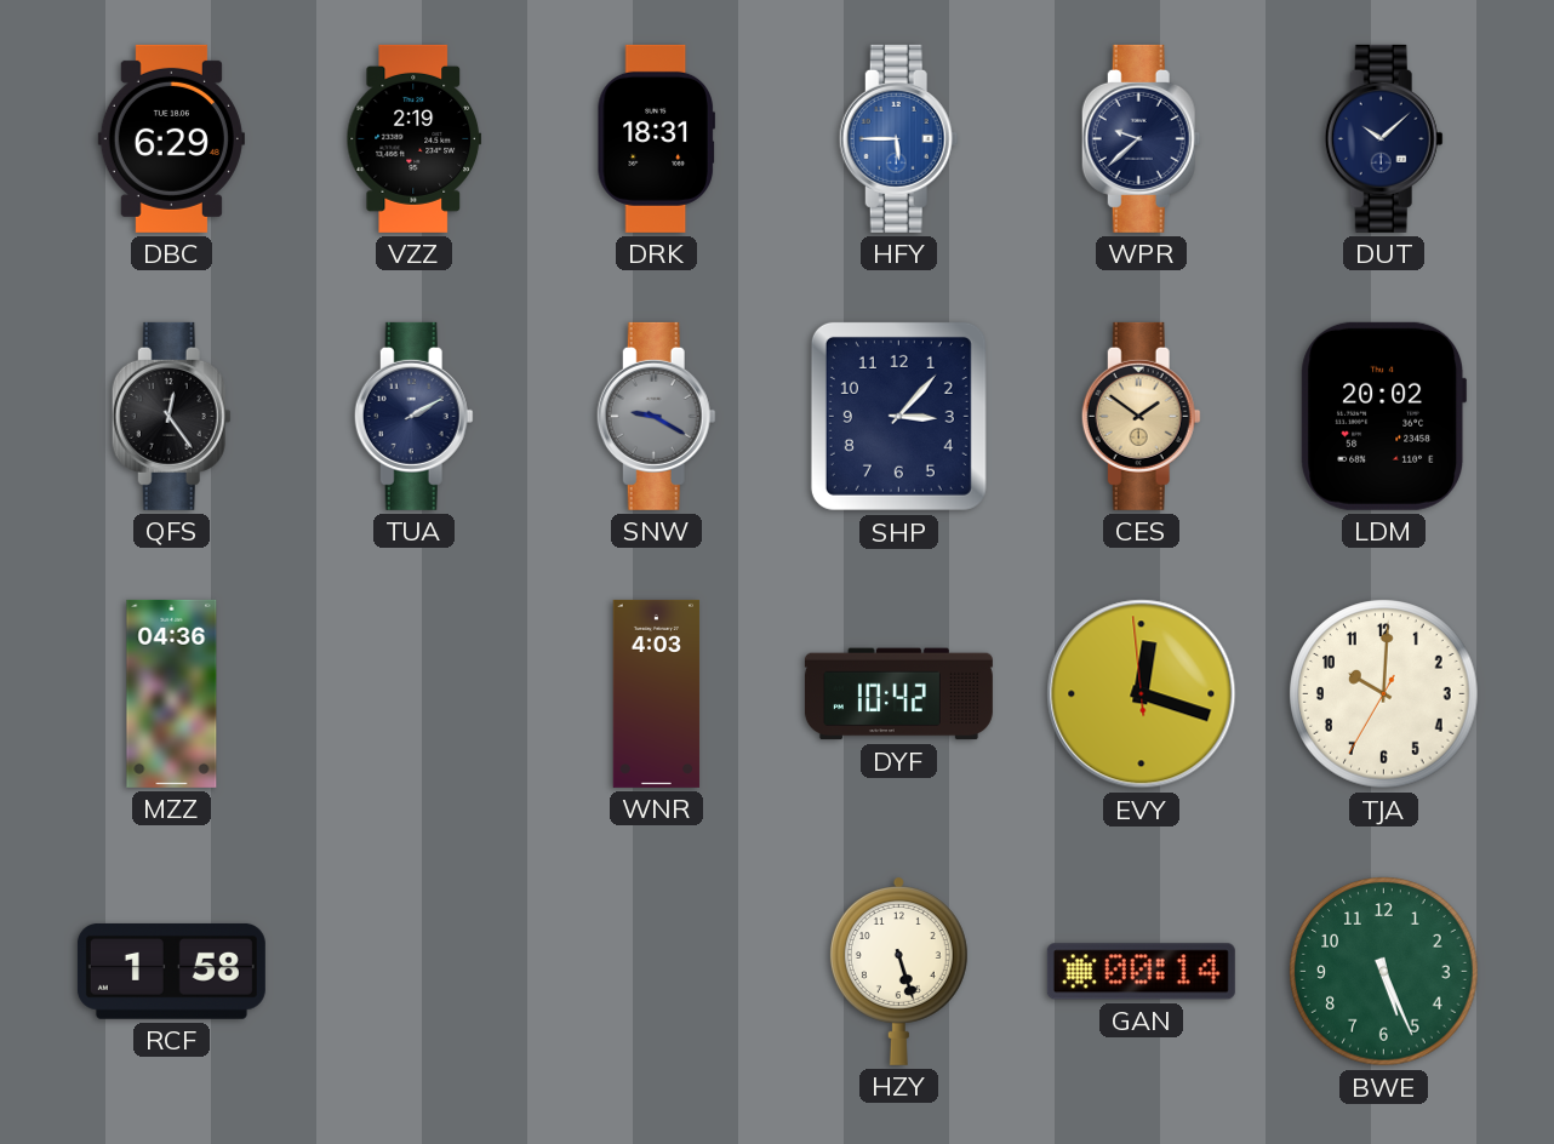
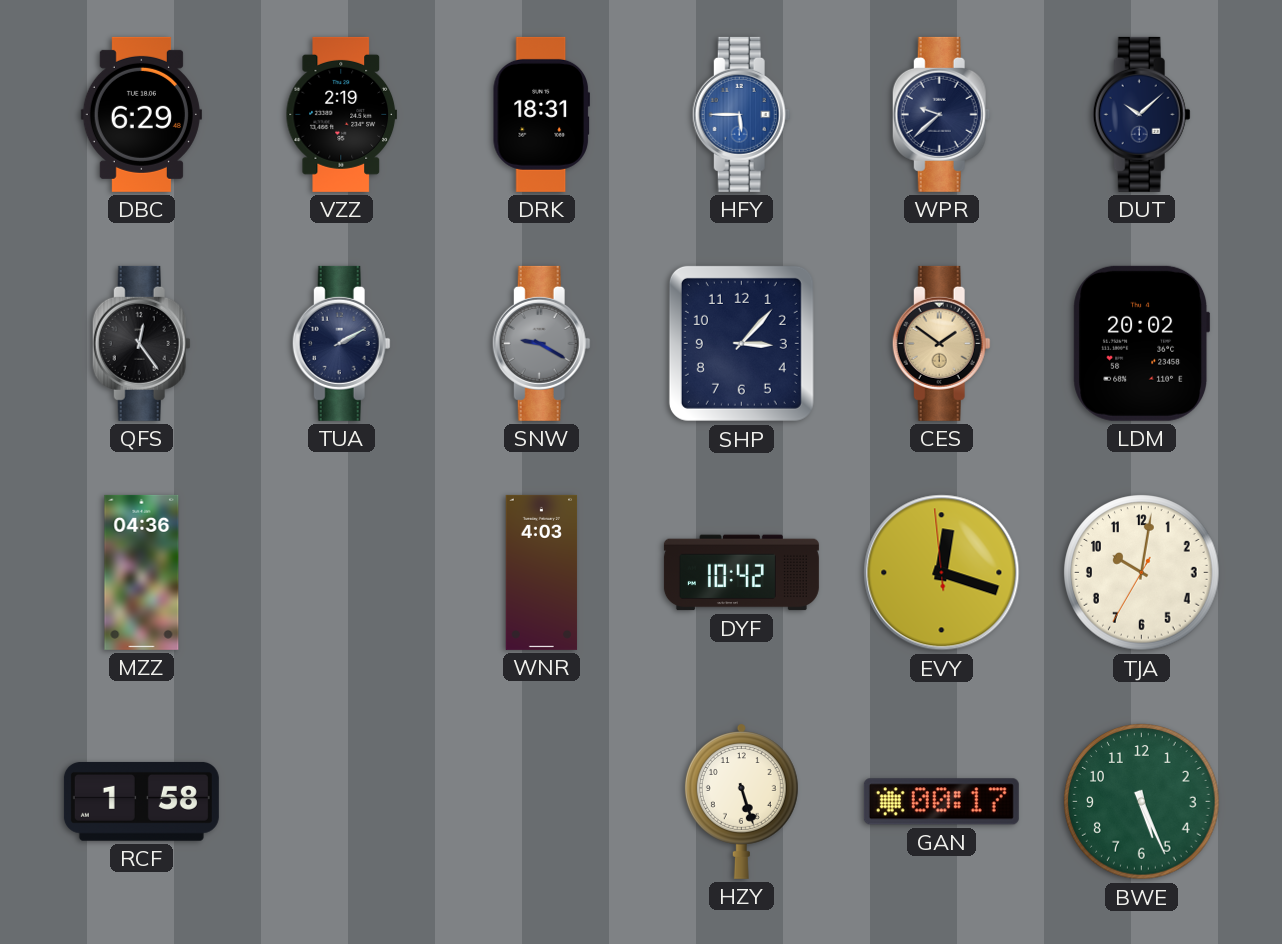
TJA: 10:00 -> 10:01
GAN: 00:14 -> 00:17
